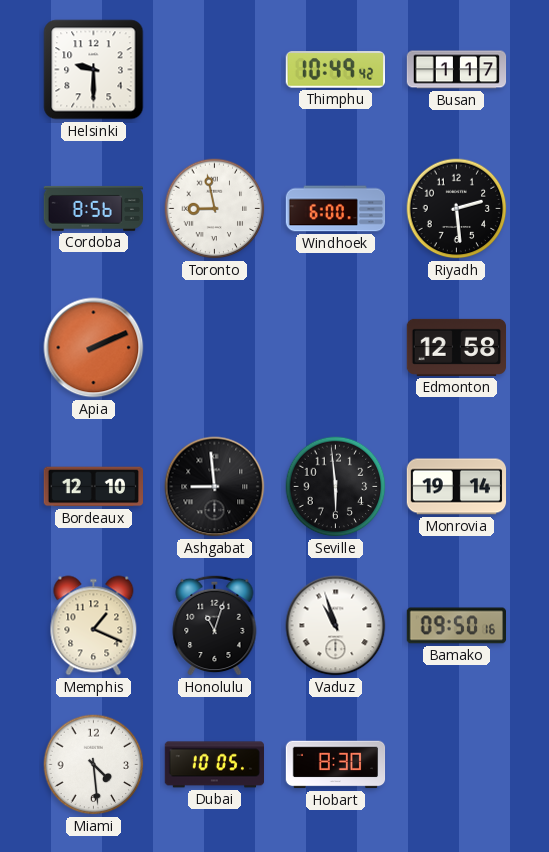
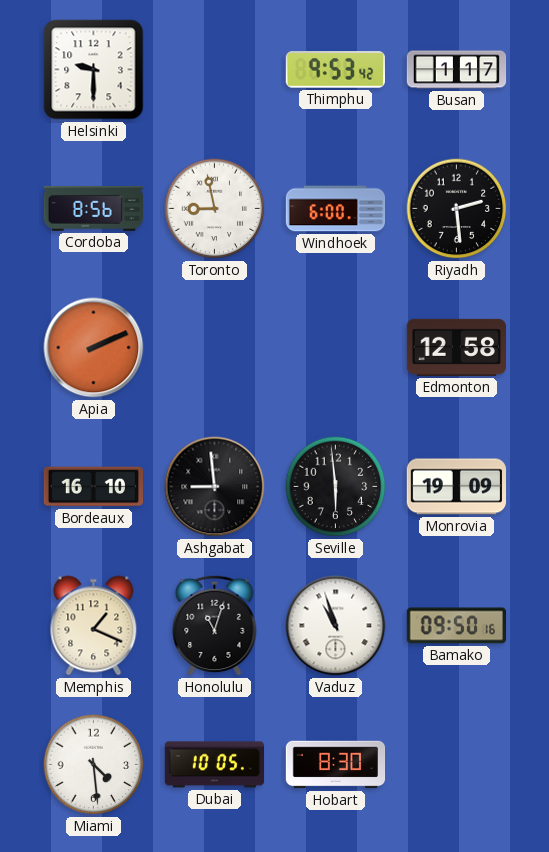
Thimphu: 10:49 -> 9:53
Bordeaux: 12:10 -> 16:10
Monrovia: 19:14 -> 19:09
